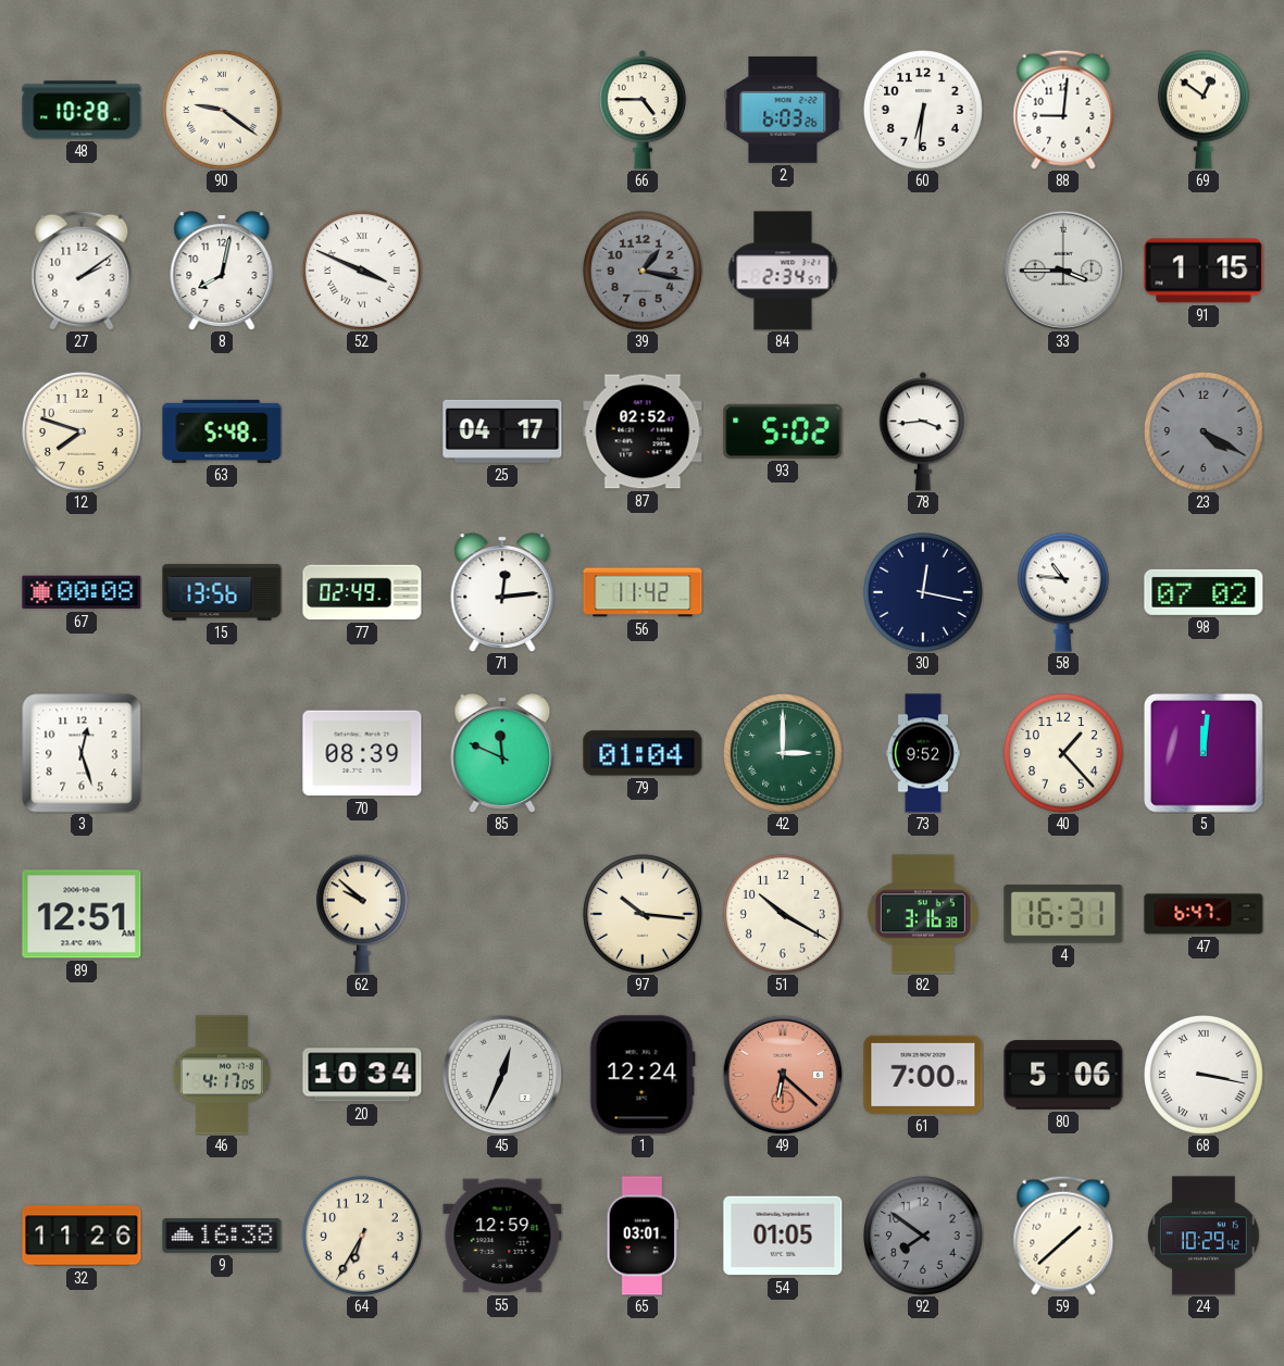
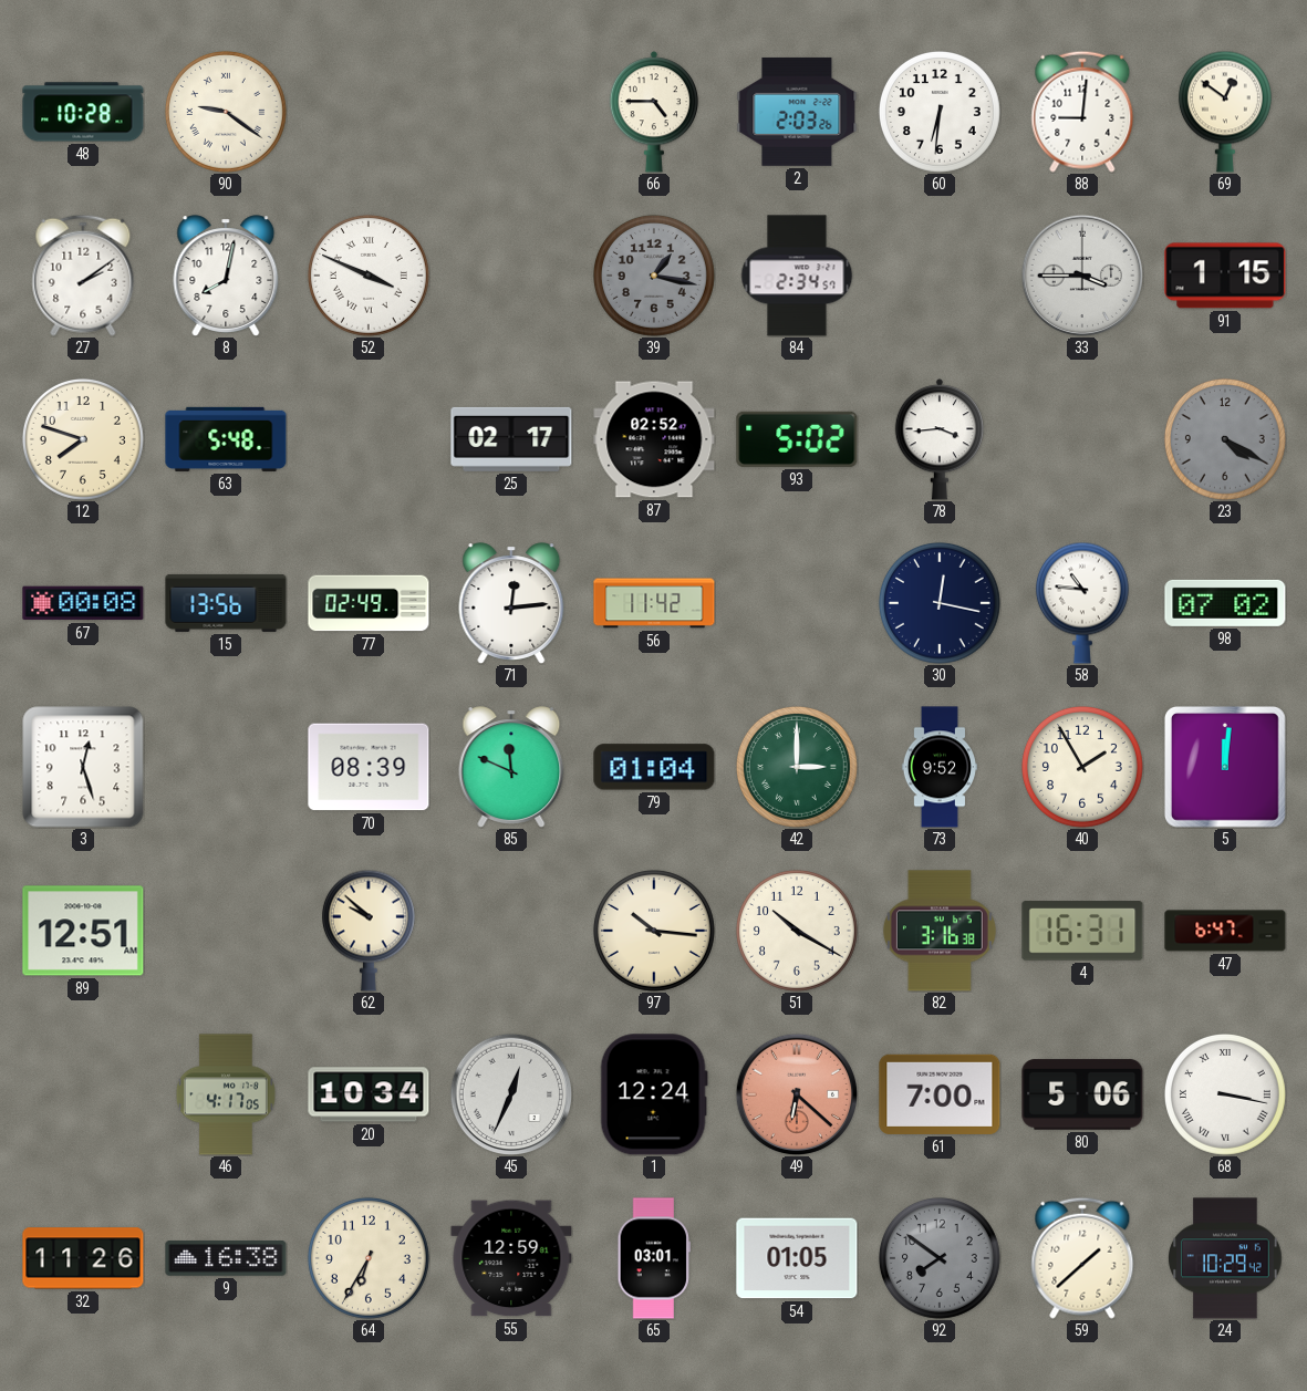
2: 6:03 -> 2:03
25: 04:17 -> 02:17
40: 1:23 -> 1:55
